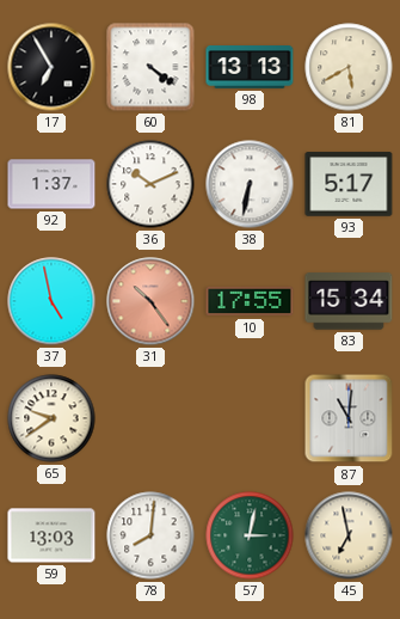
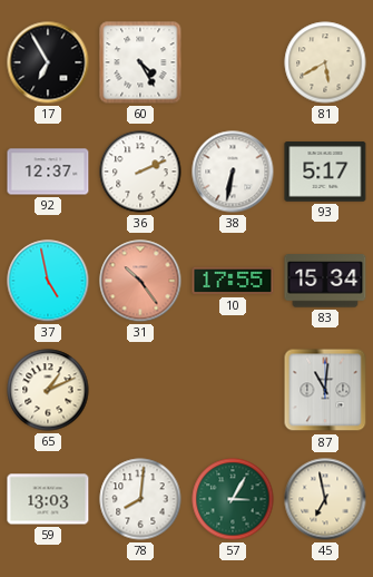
60: 4:21 -> 4:25
98: 13:13 -> none
92: 1:37 -> 12:37
36: 10:11 -> 2:11
65: 9:39 -> 1:11
57: 3:02 -> 3:05
